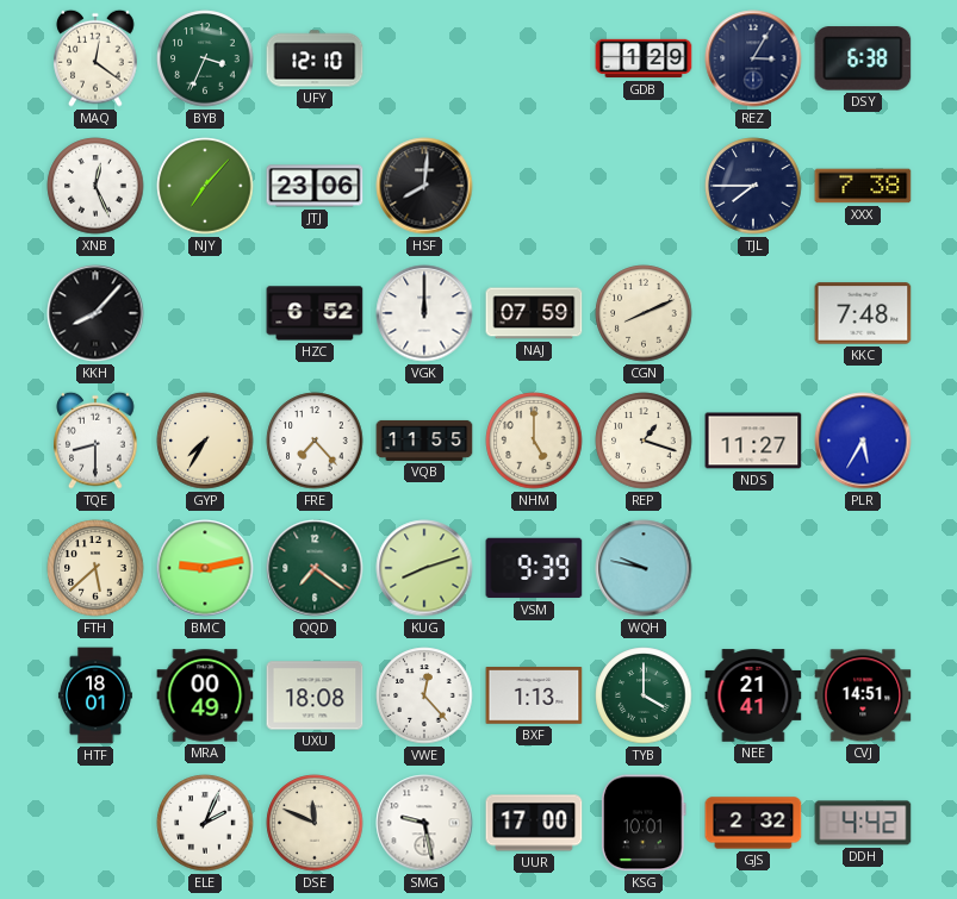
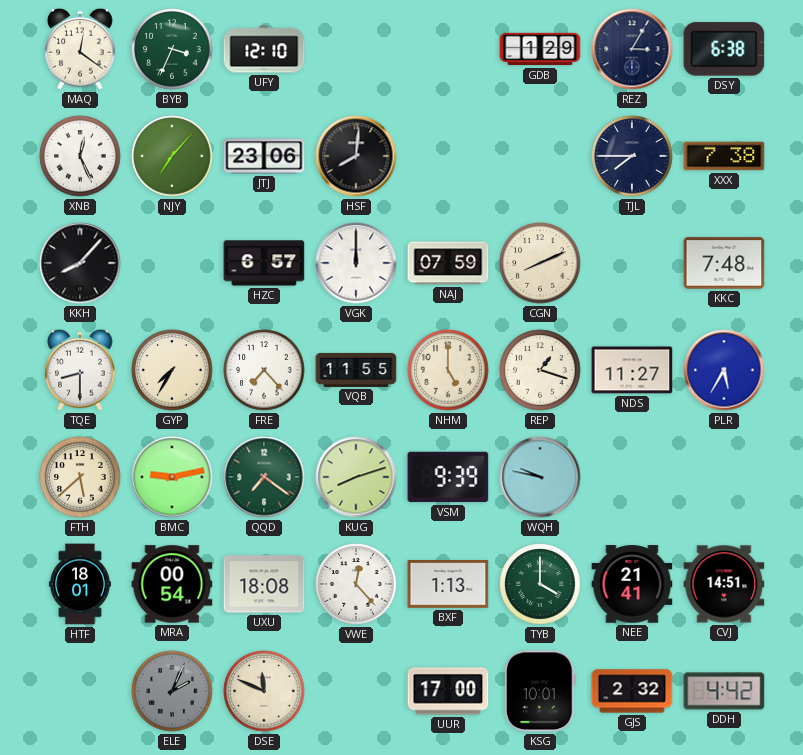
HZC: 6:52 -> 6:57
MRA: 00:49 -> 00:54
ELE dial: white -> grey
SMG: 9:28 -> none
